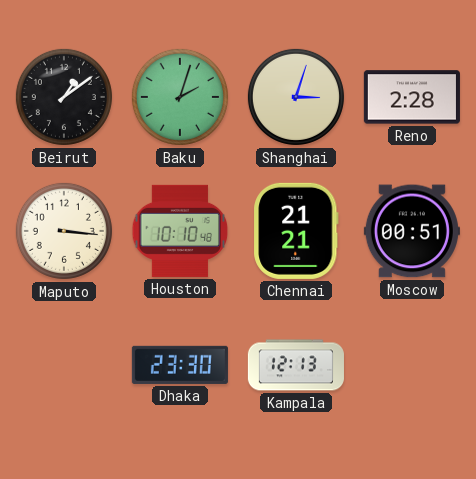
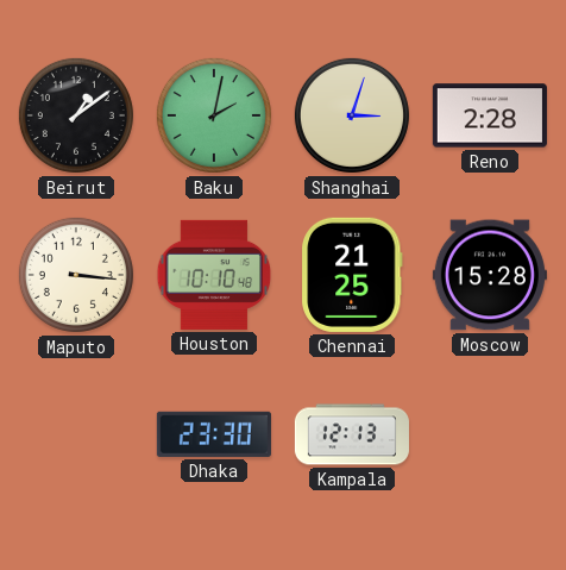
Baku: 2:03 -> 2:02
Chennai: 21:21 -> 21:25
Moscow: 00:51 -> 15:28
